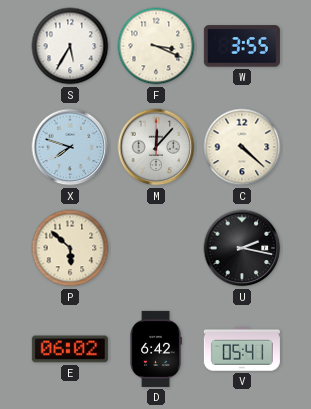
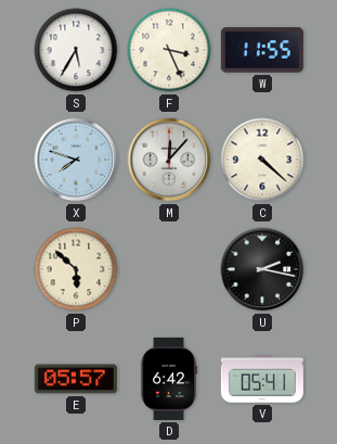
F: 3:19 -> 3:26
W: 3:55 -> 11:55
E: 06:02 -> 05:57
